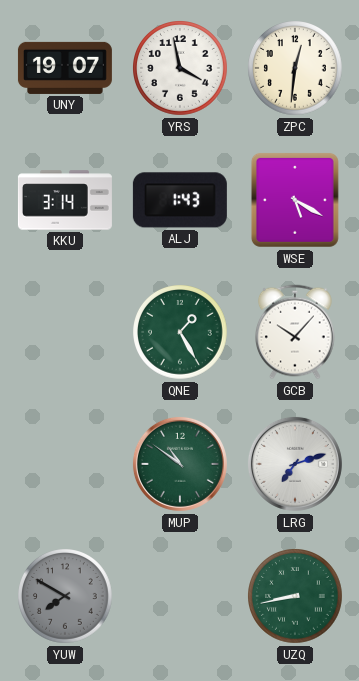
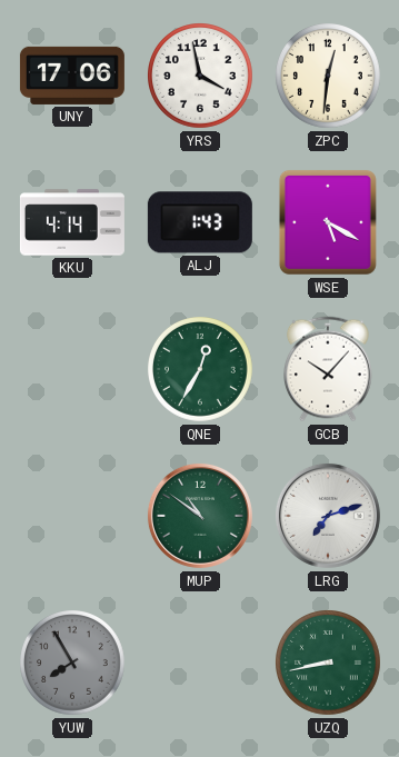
UNY: 19:07 -> 17:06
KKU: 3:14 -> 4:14
QNE: 1:25 -> 12:35
YUW: 7:50 -> 7:55
